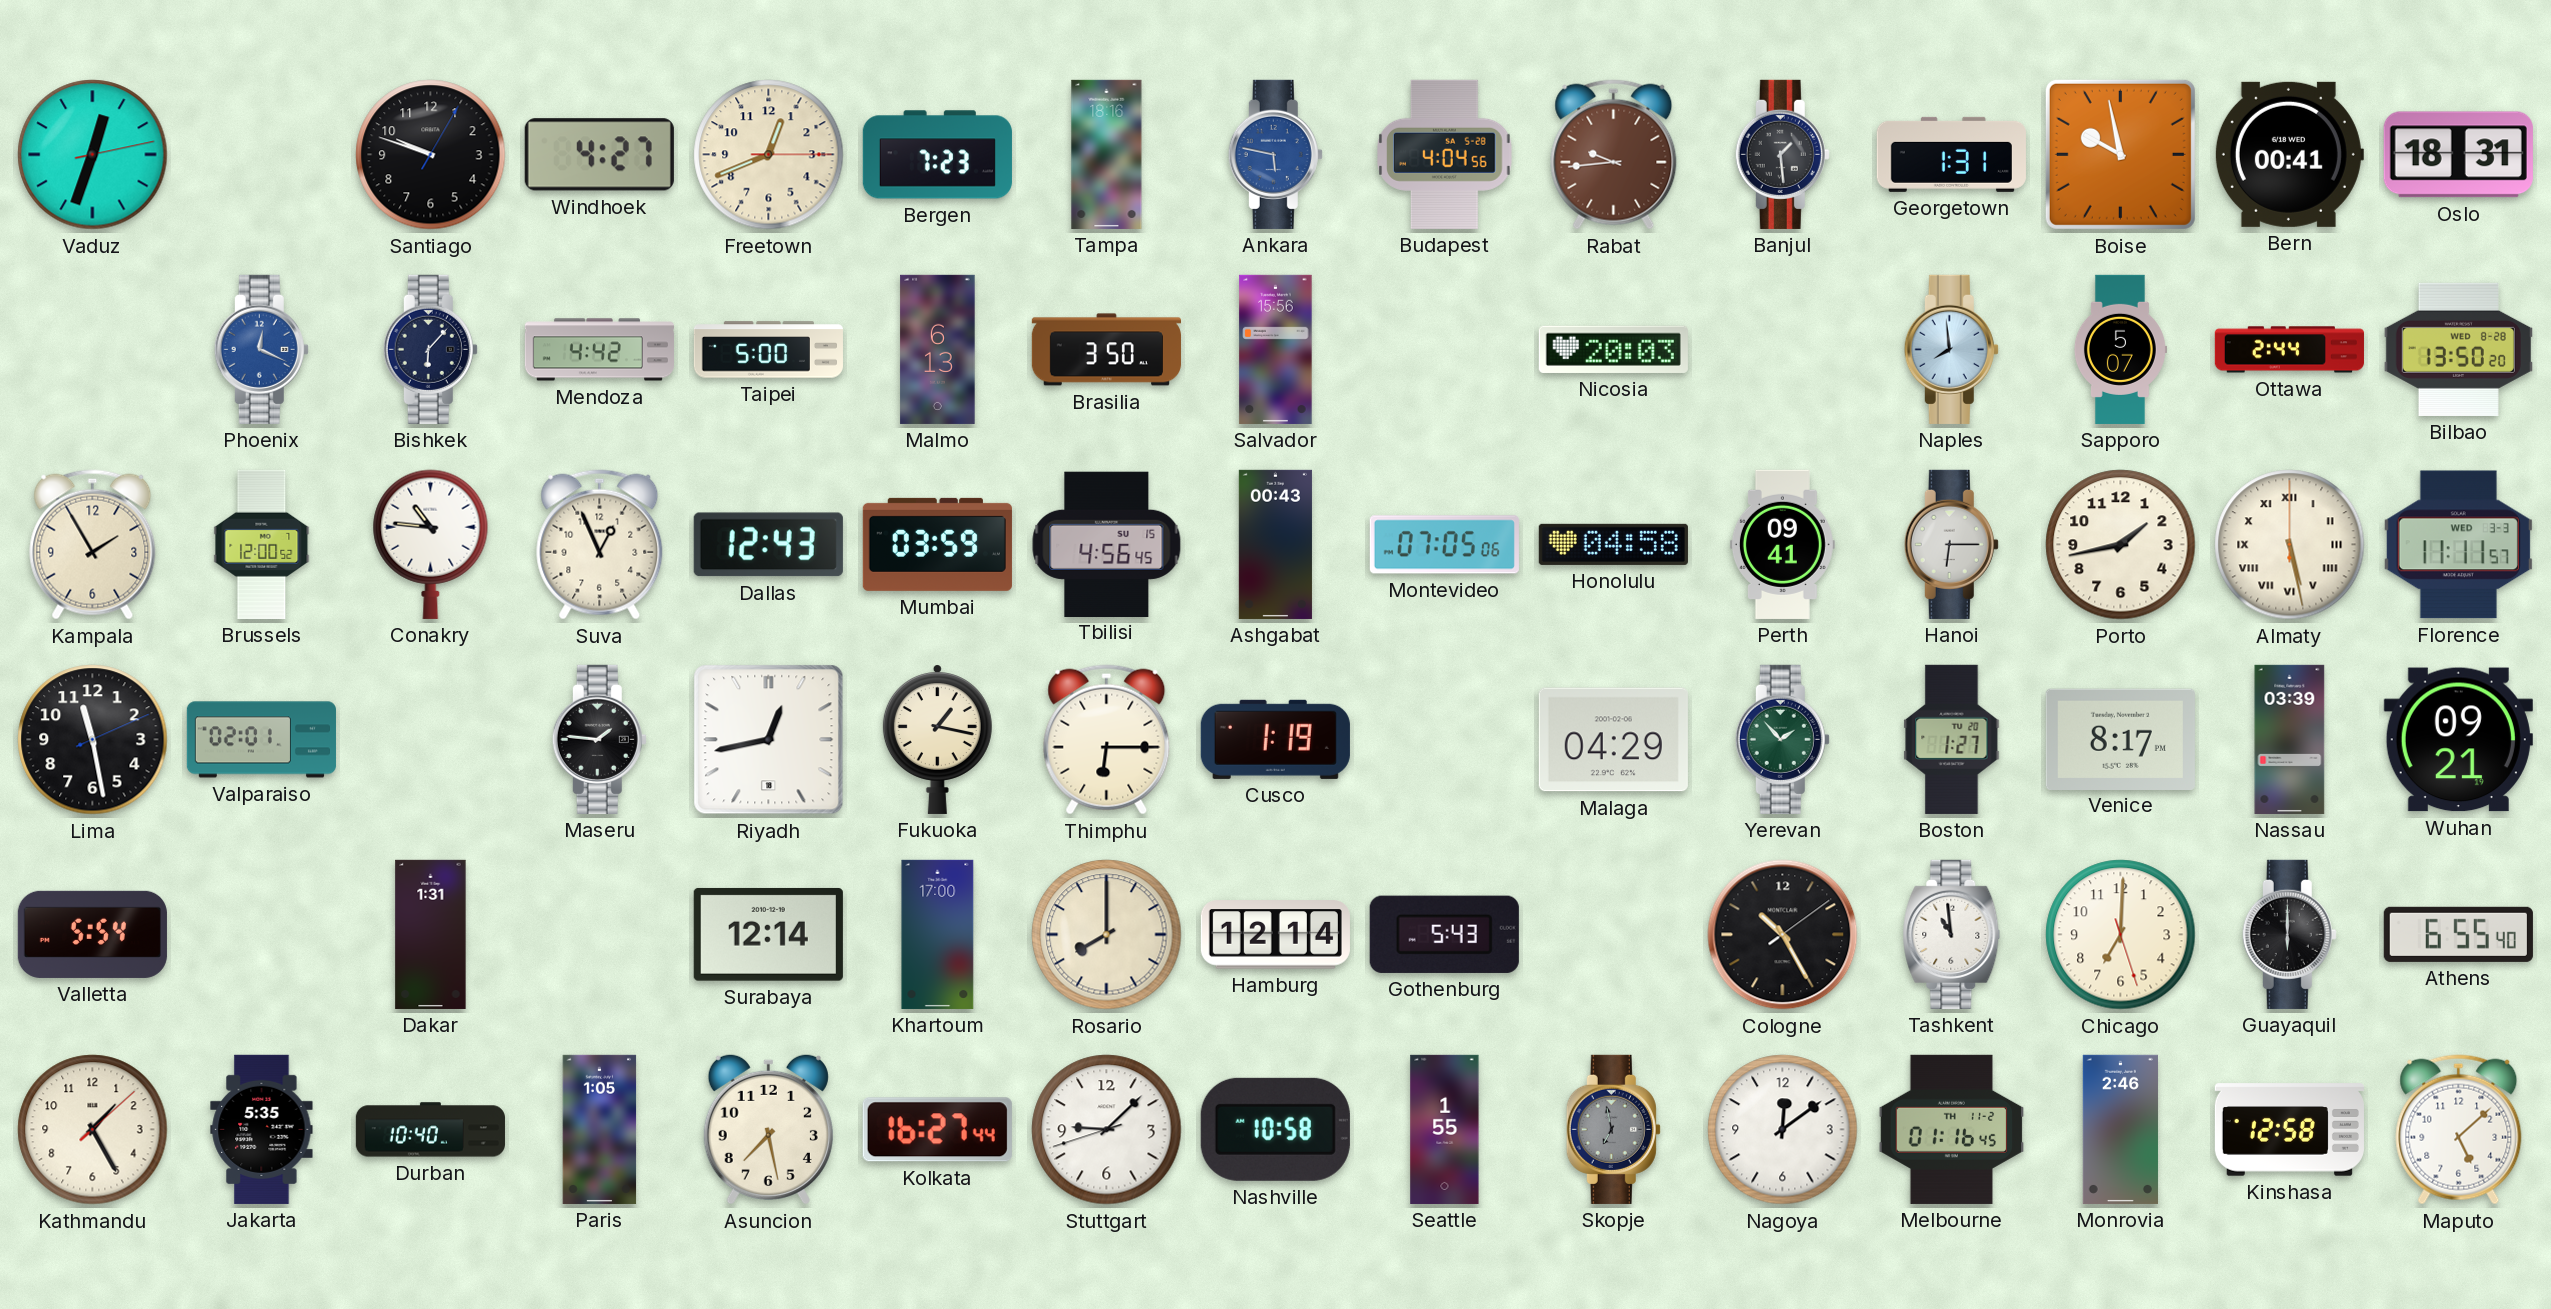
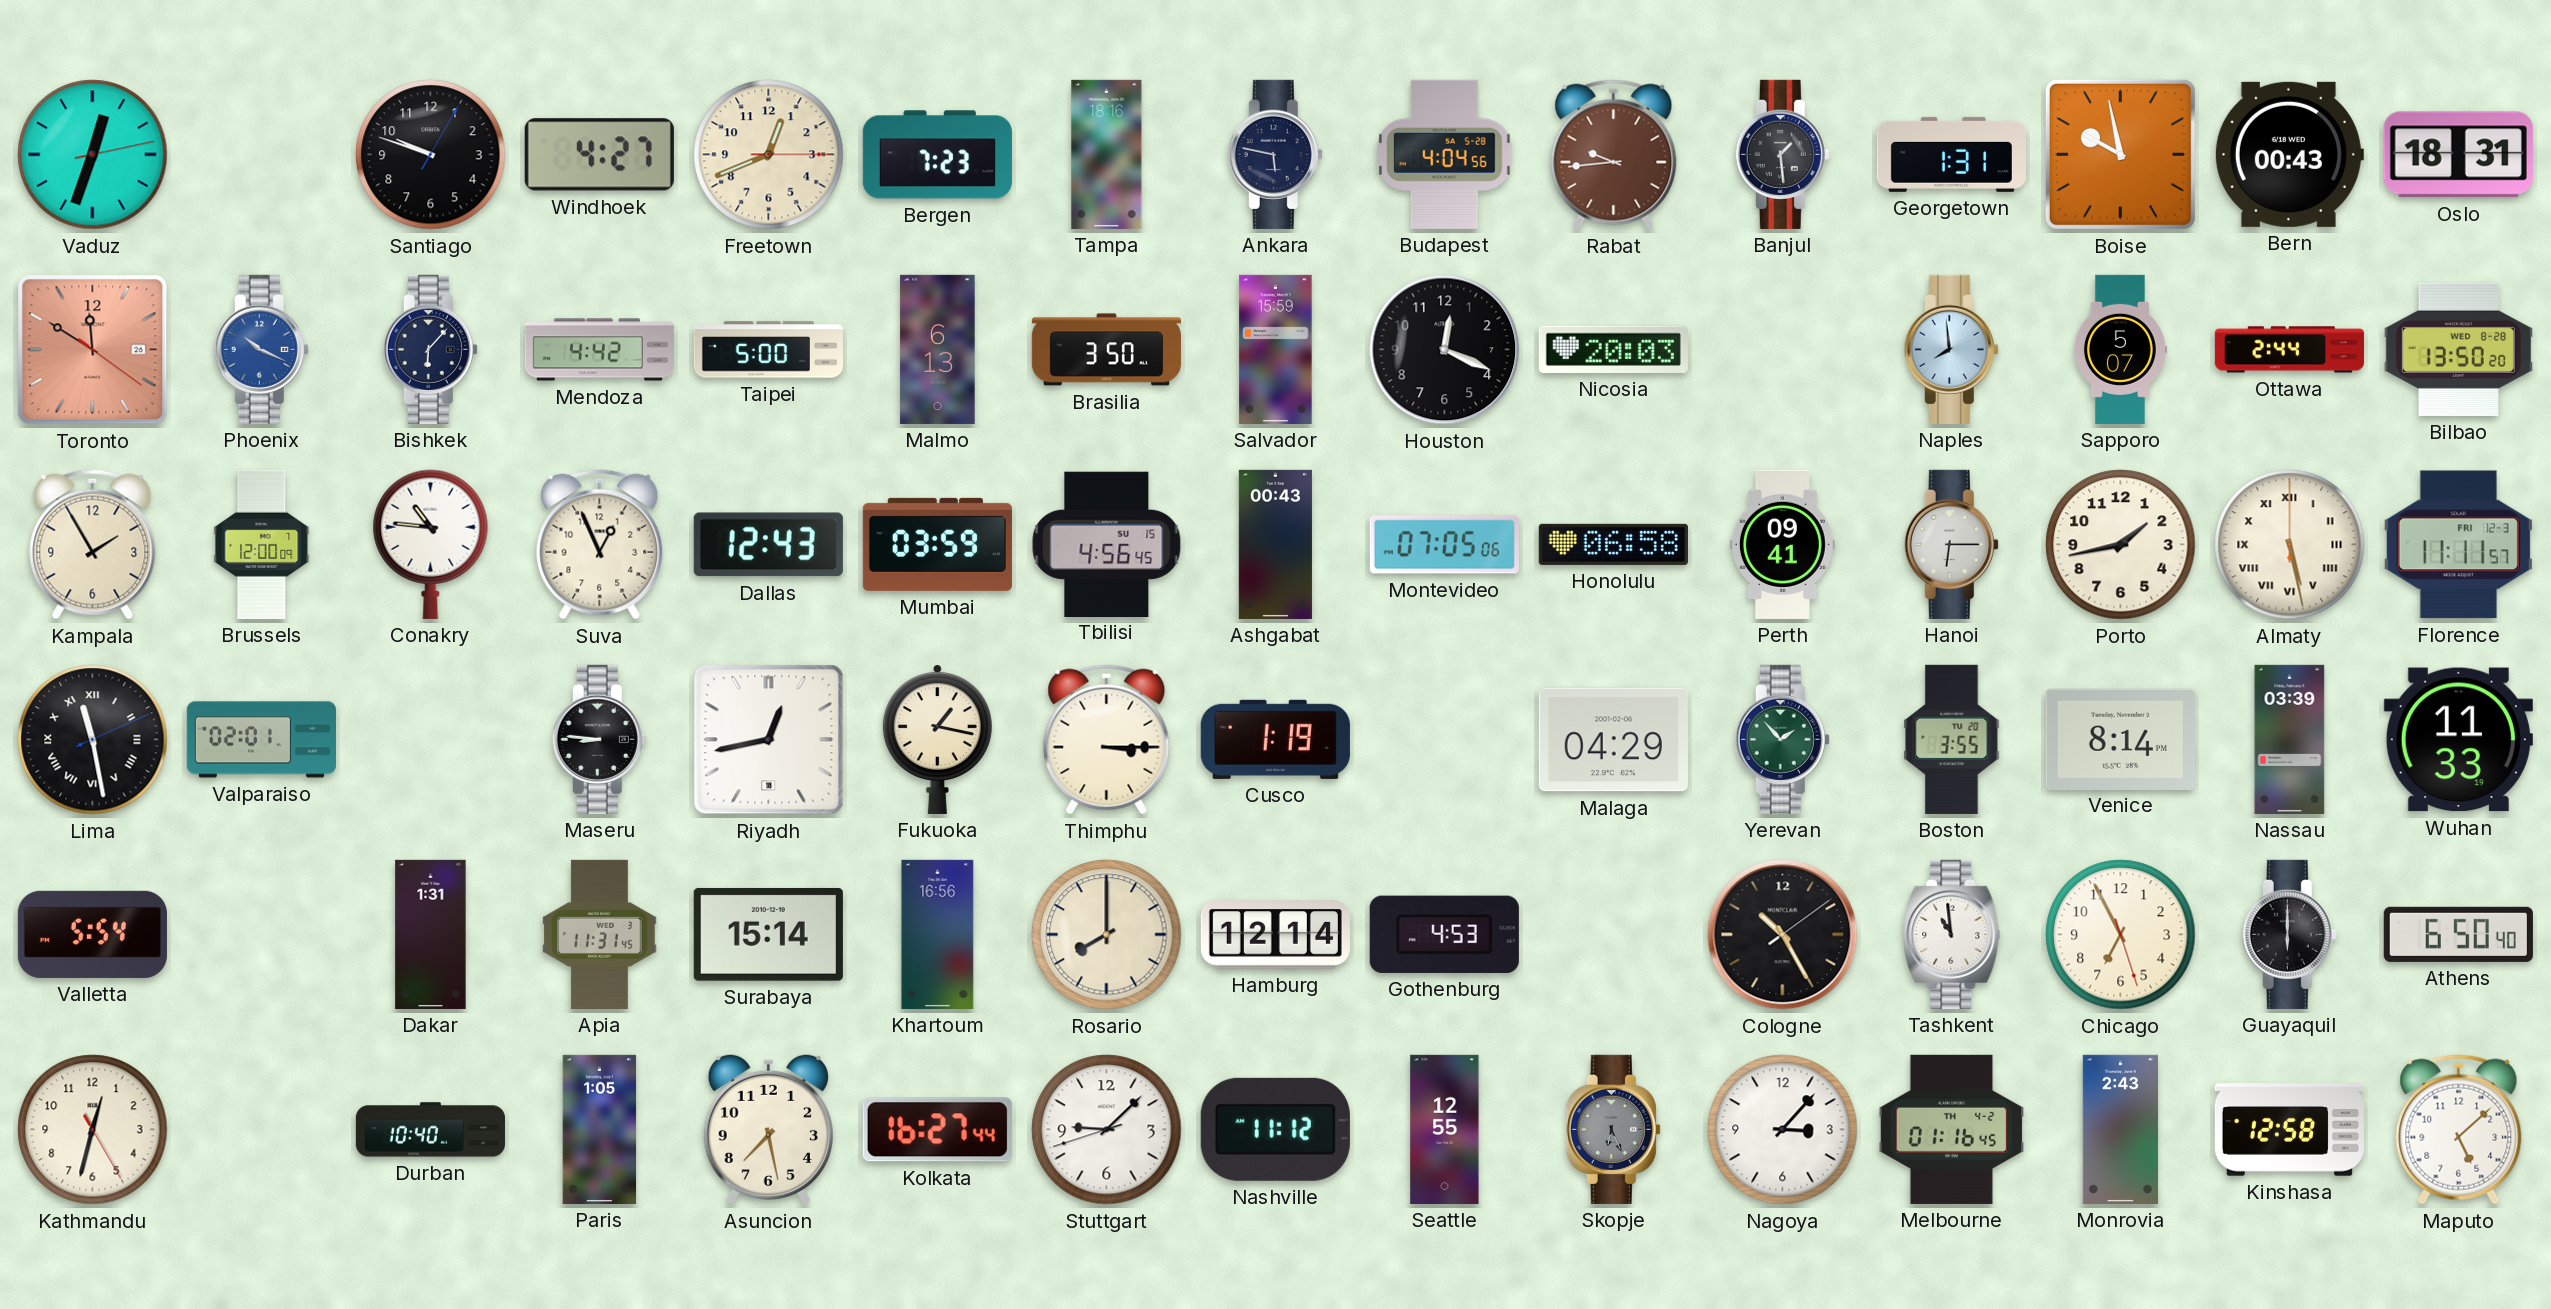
Ankara dial: blue -> navy
Bern: 00:41 -> 00:43
Toronto: none -> 11:50
Phoenix: 12:19 -> 10:19
Salvador: 15:56 -> 15:59
Houston: none -> 12:19
Brussels: 12:00:52 -> 12:00:09
Honolulu: 04:58 -> 06:58
Florence date: WED 3-3 -> FRI 12-3
Lima numerals: Arabic -> Roman
Maseru: 1:46 -> 8:46
Thimphu: 6:15 -> 3:15
Boston: 1:27 -> 3:55
Venice: 8:17 -> 8:14
Wuhan: 09:21 -> 11:33
Apia: none -> 11:31
Surabaya: 12:14 -> 15:14
Khartoum: 17:00 -> 16:56
Gothenburg: 5:43 -> 4:53
Chicago: 7:00 -> 6:55
Athens: 6:55 -> 6:50
Kathmandu: 1:25 -> 12:32
Jakarta: 5:35 -> none
Nashville: 10:58 -> 11:12
Seattle: 1:55 -> 12:55
Skopje: 6:58 -> 6:26
Nagoya: 12:09 -> 3:07
Melbourne date: TH 11-2 -> TH 4-2
Monrovia: 2:46 -> 2:43
